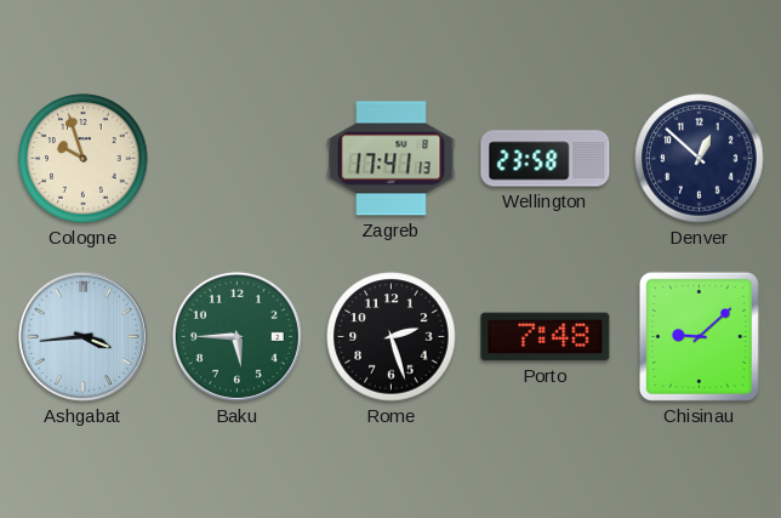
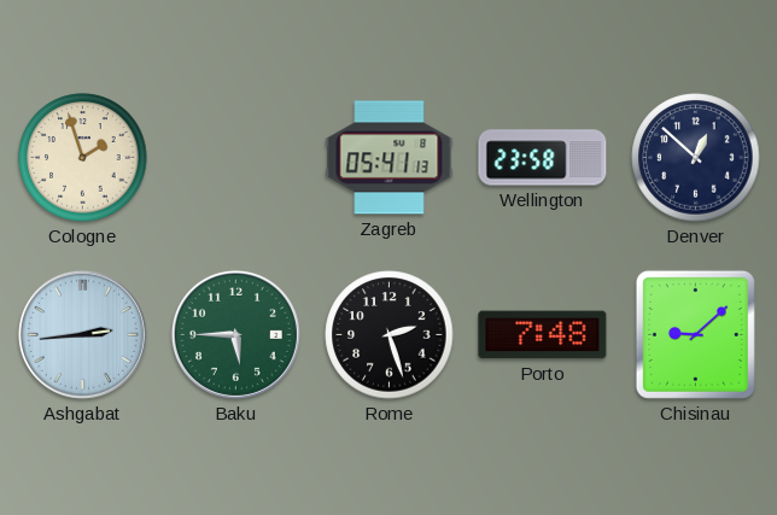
Cologne: 9:57 -> 1:57
Zagreb: 17:41 -> 05:41
Ashgabat: 3:44 -> 2:44
